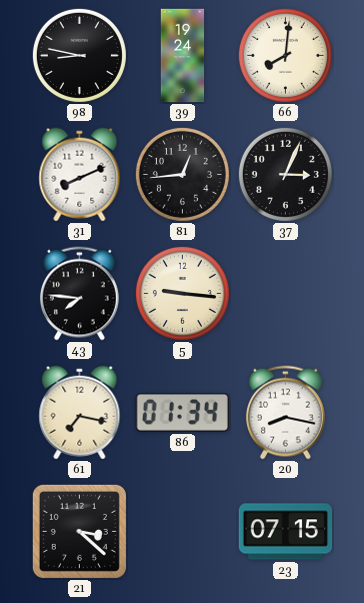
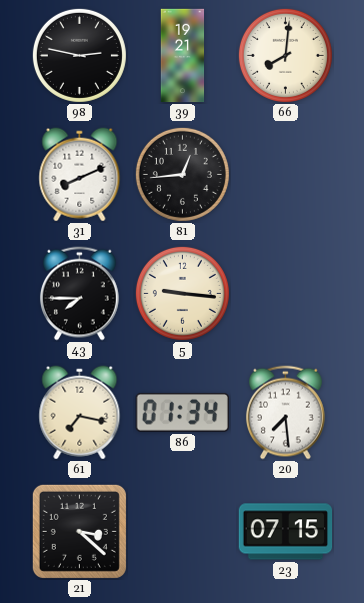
98: 8:47 -> 2:47
39: 19:24 -> 19:21
37: 3:04 -> none
43: 7:46 -> 7:45
20: 8:17 -> 7:29
